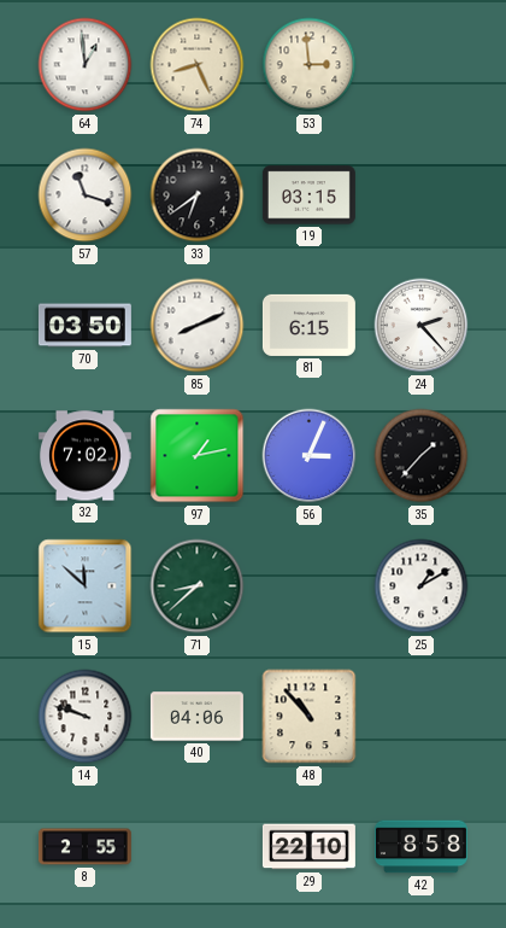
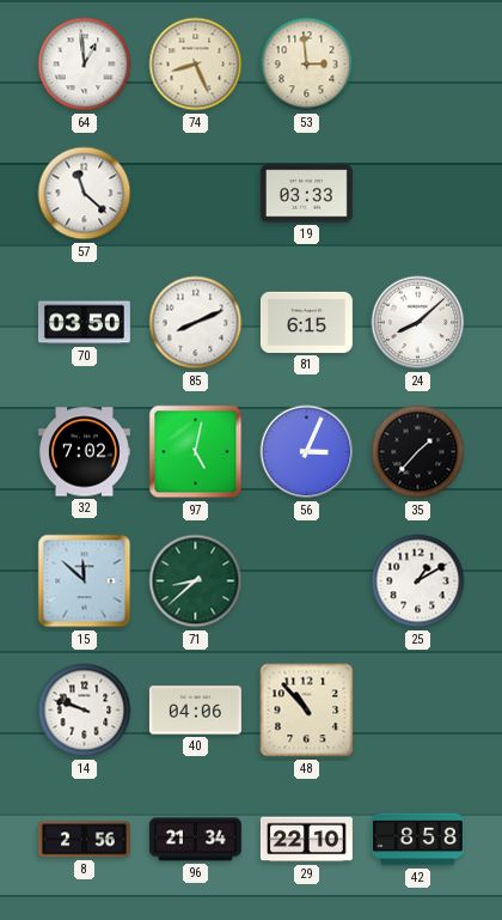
57: 11:18 -> 11:22
33: 6:39 -> none
19: 03:15 -> 03:33
24: 2:23 -> 8:08
97: 1:13 -> 5:02
8: 2:55 -> 2:56
96: none -> 21:34
